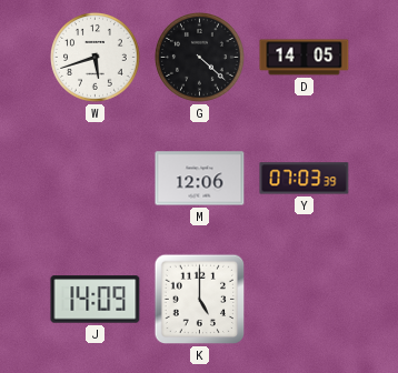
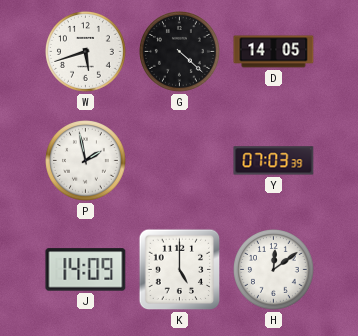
P: none -> 1:58
M: 12:06 -> none
H: none -> 12:09
